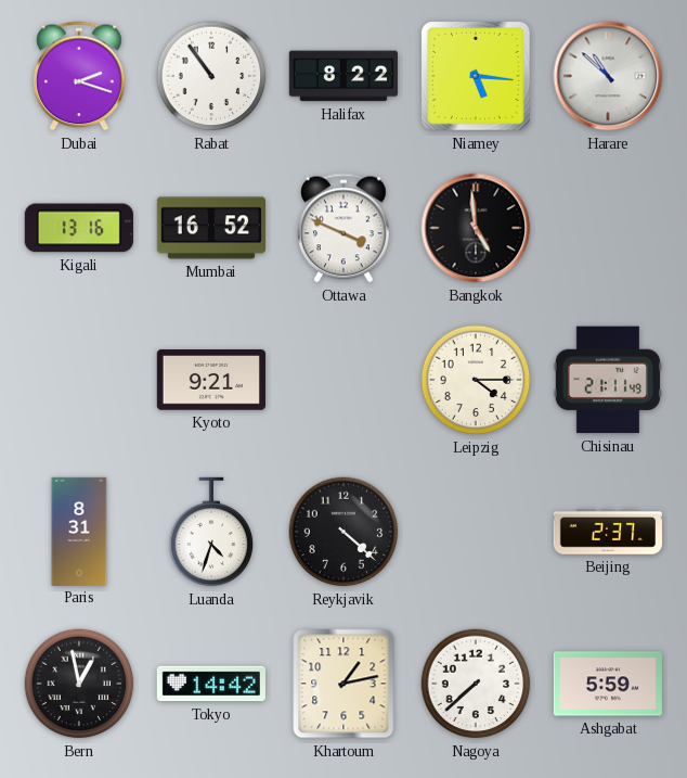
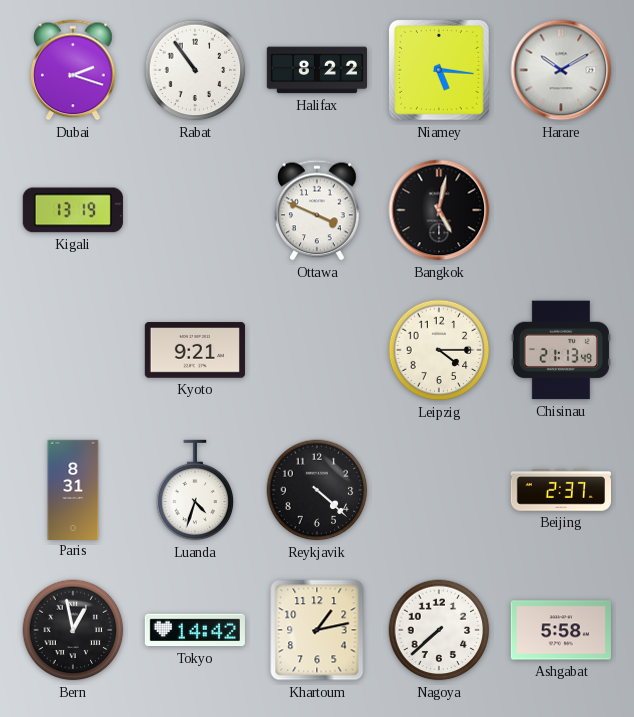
Harare: 10:52 -> 10:10
Kigali: 13:16 -> 13:19
Mumbai: 16:52 -> none
Bangkok: 4:59 -> 5:02
Chisinau: 21:11 -> 21:13
Ashgabat: 5:59 -> 5:58
